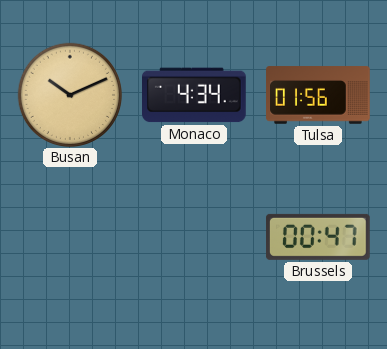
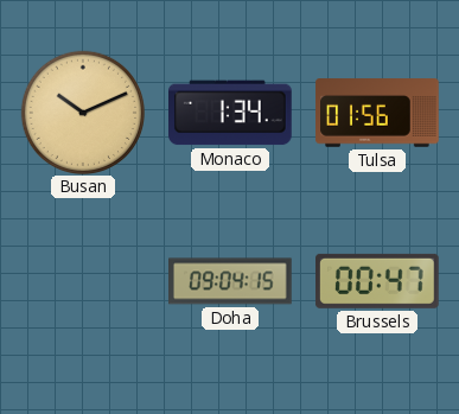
Monaco: 4:34 -> 1:34
Doha: none -> 09:04
